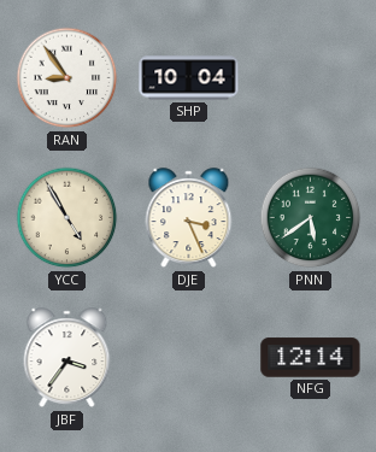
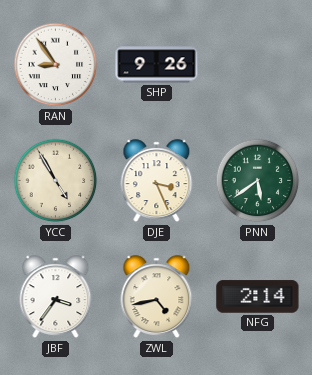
SHP: 10:04 -> 9:26
ZWL: none -> 4:43
NFG: 12:14 -> 2:14
